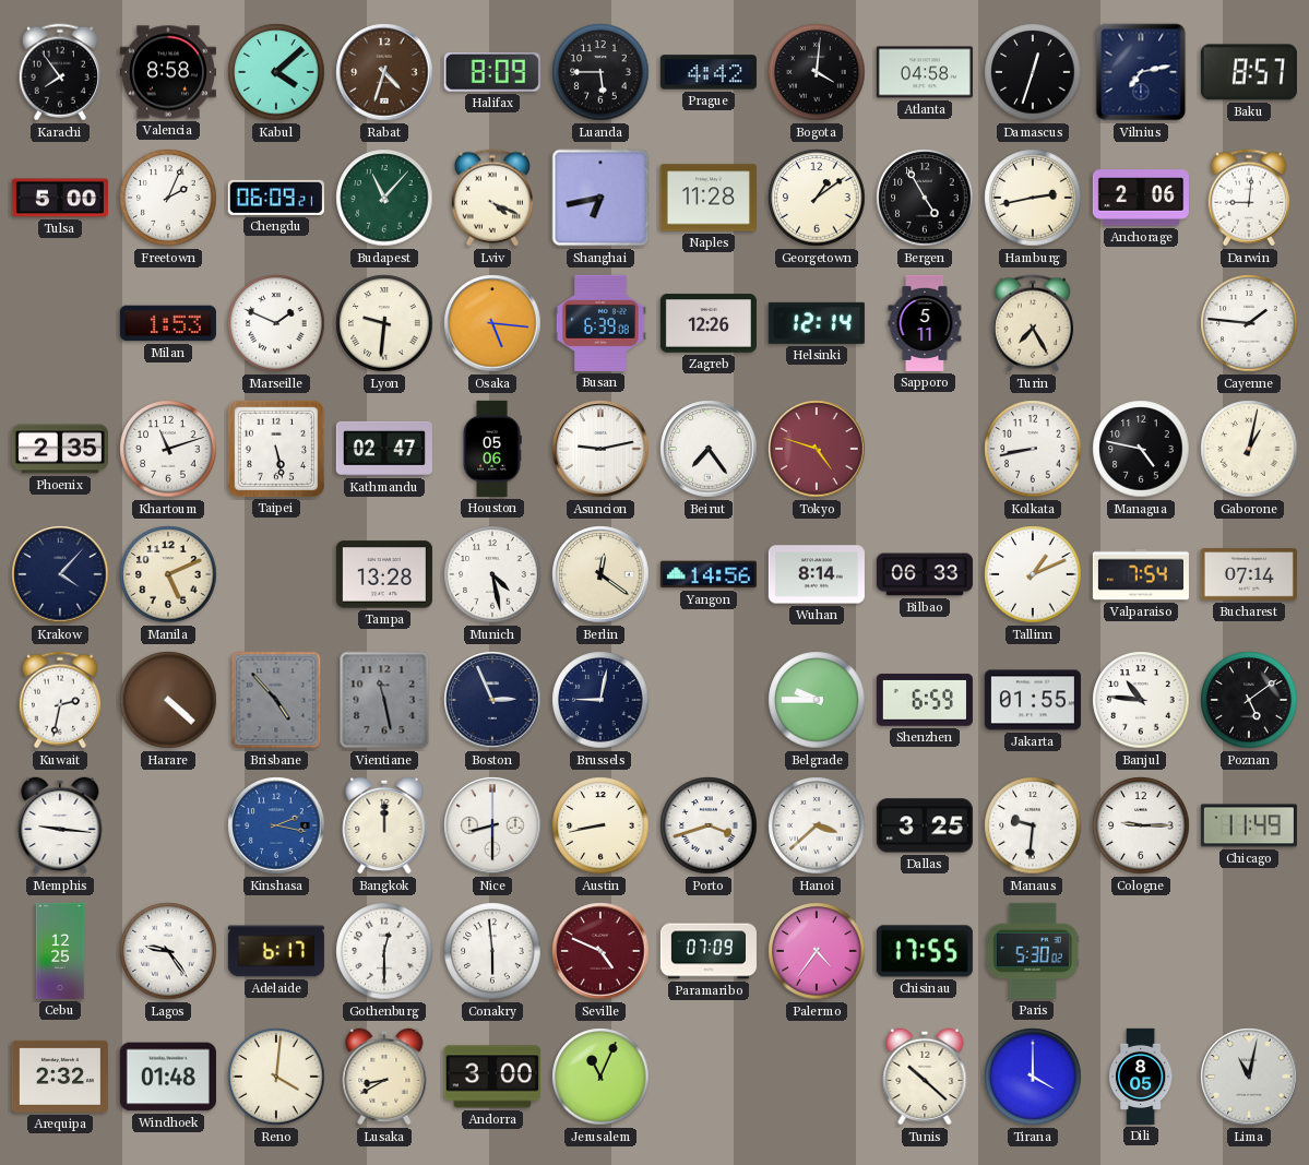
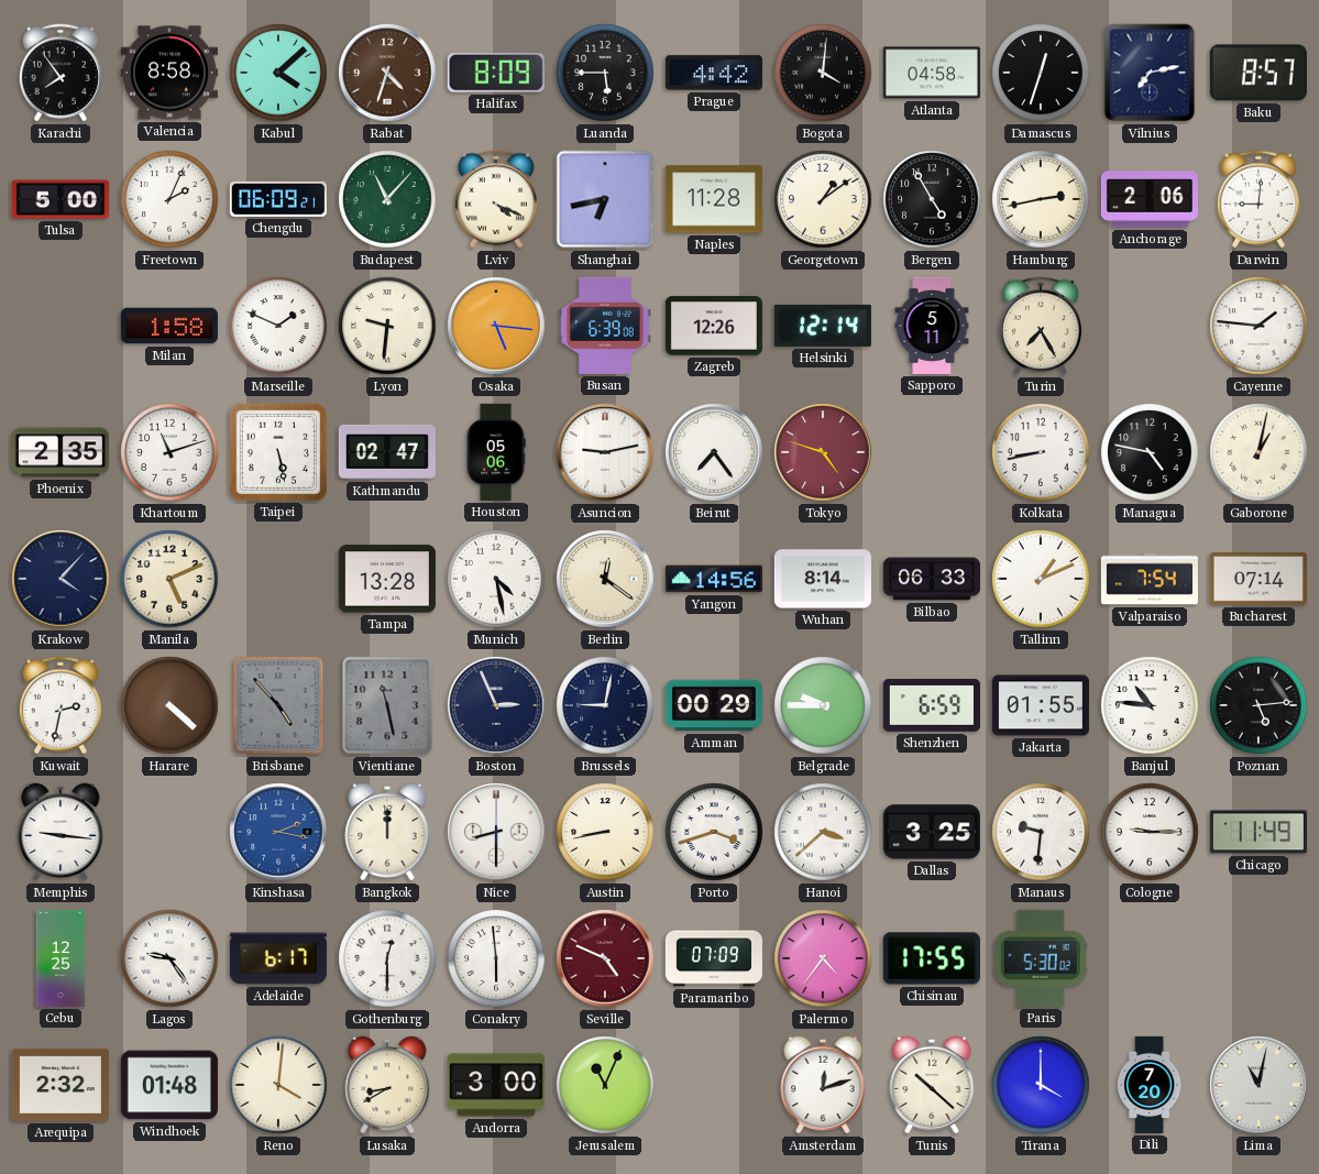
Milan: 1:53 -> 1:58
Amman: none -> 00:29
Poznan: 5:09 -> 5:14
Amsterdam: none -> 12:12
Dili: 8:05 -> 7:20
